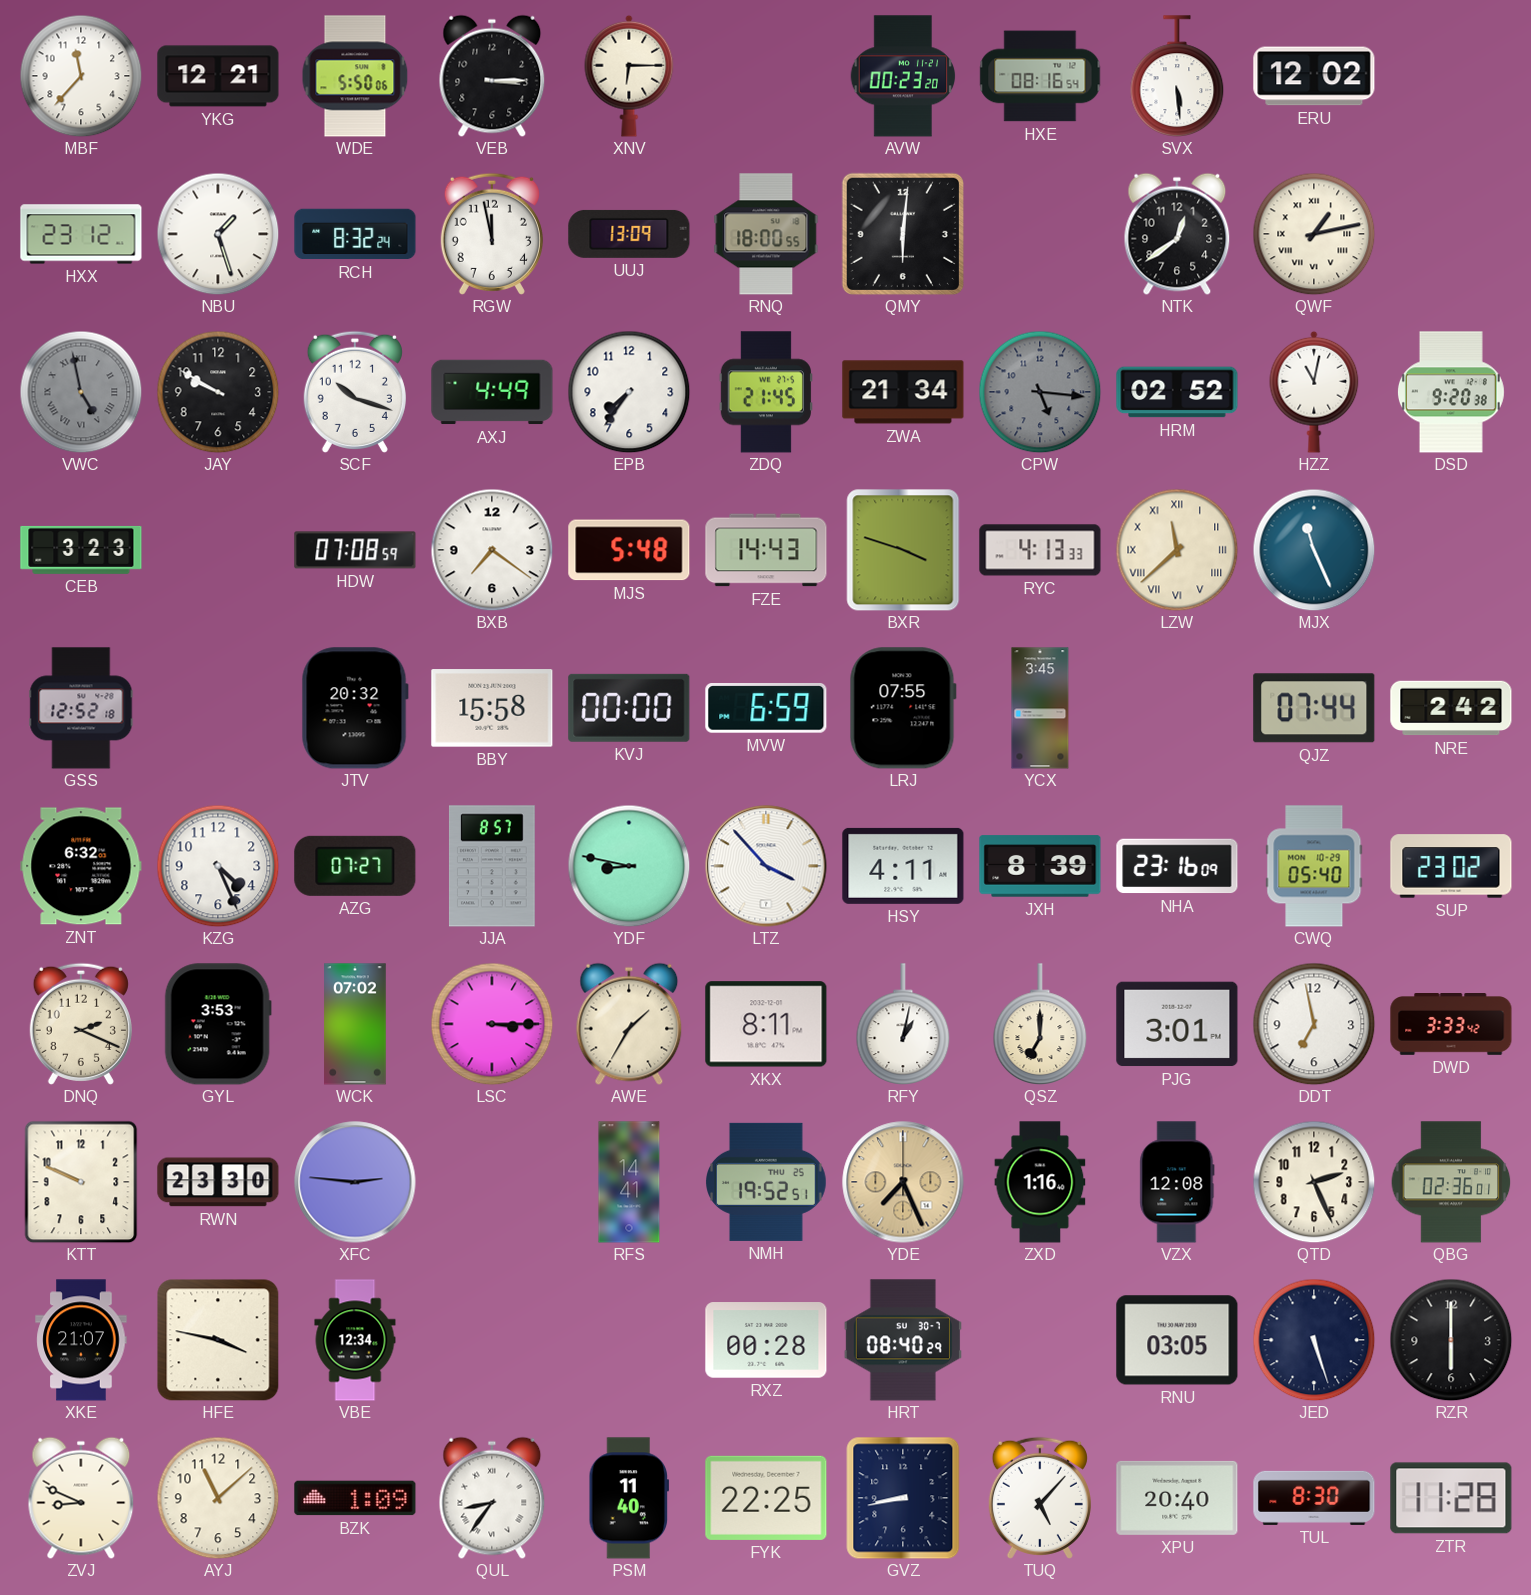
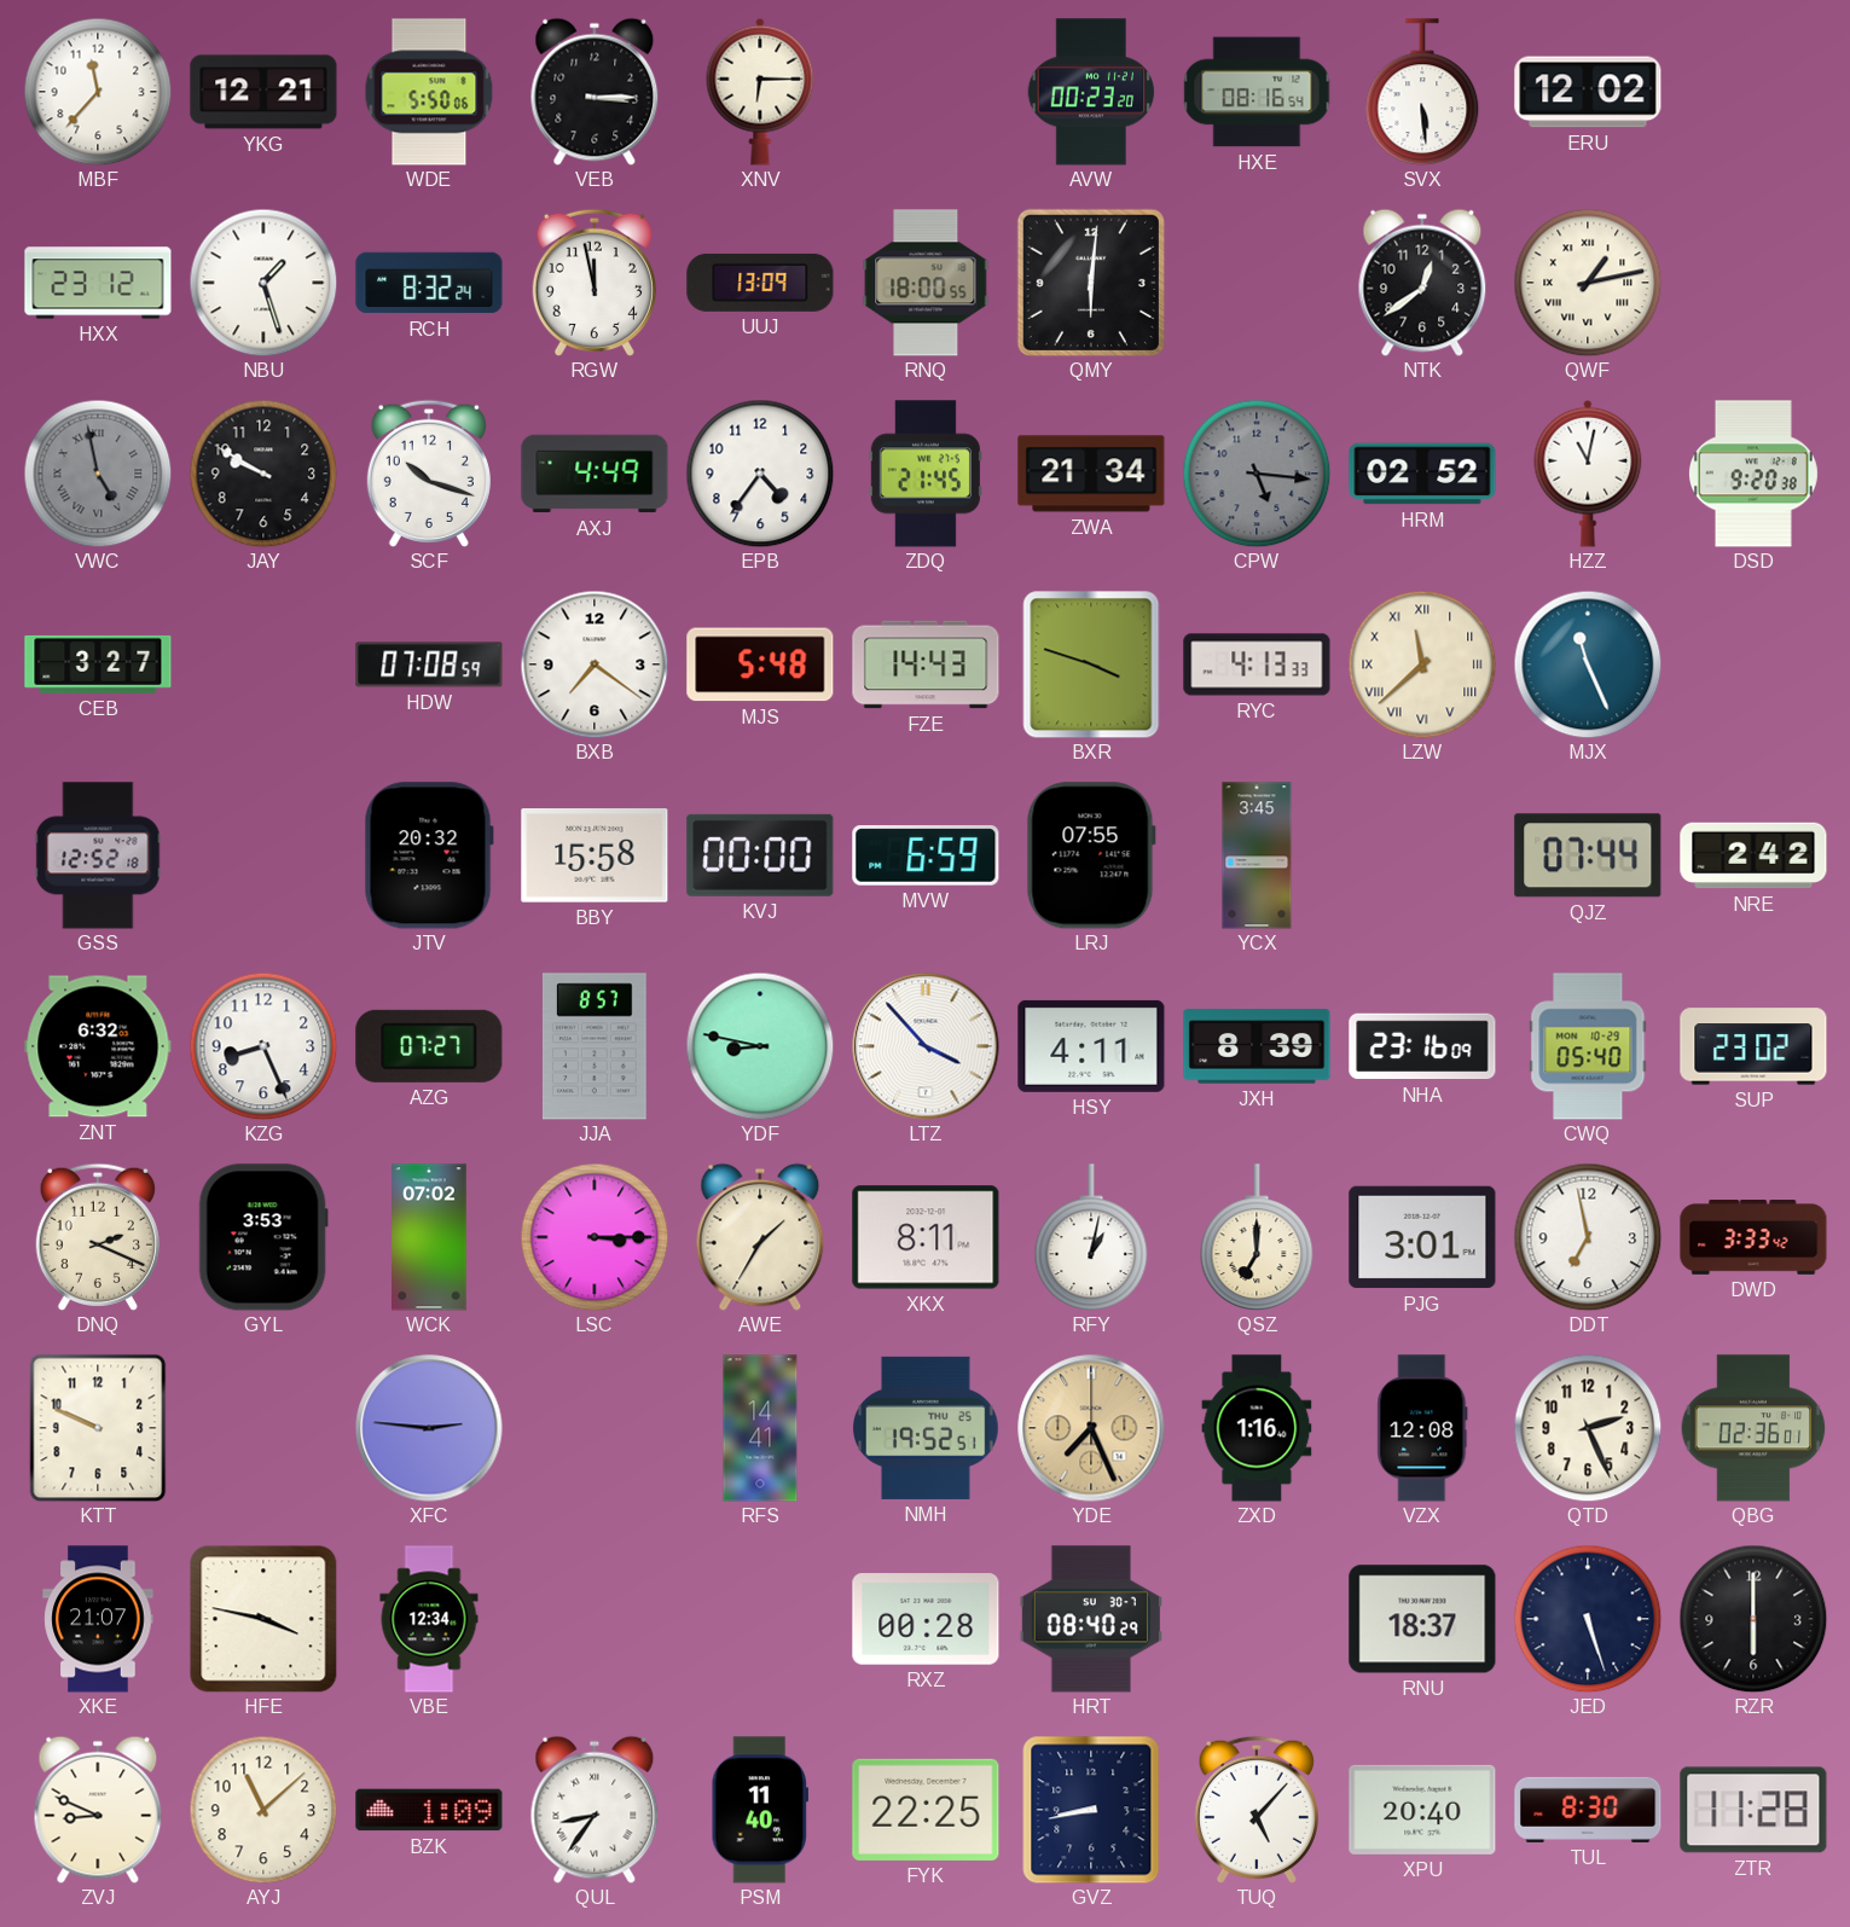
EPB: 7:36 -> 4:36
CEB: 3:23 -> 3:27
KZG: 4:26 -> 8:26
RWN: 23:30 -> none
RNU: 03:05 -> 18:37
